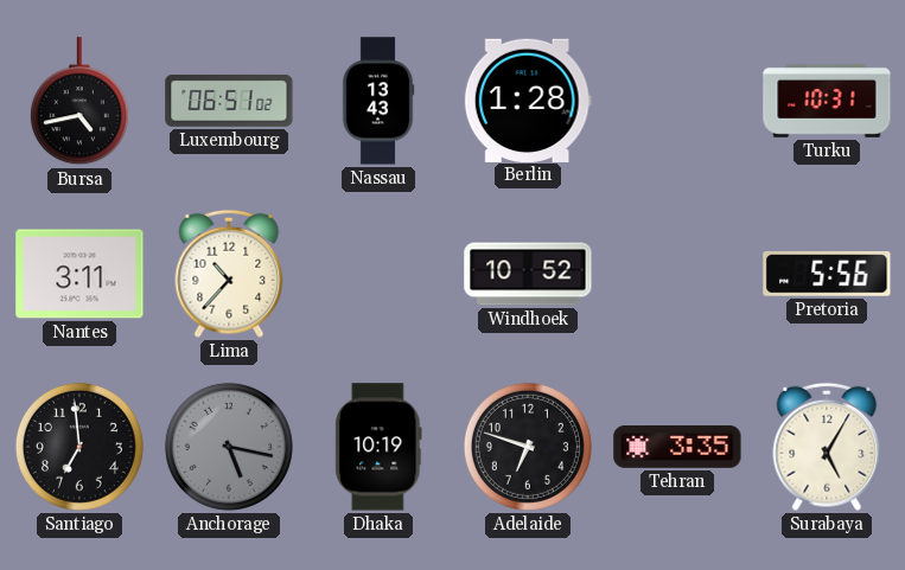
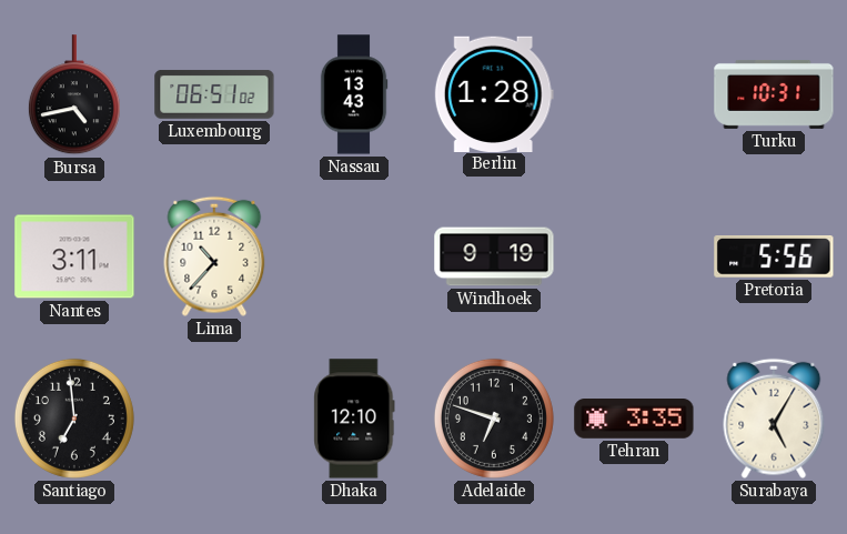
Windhoek: 10:52 -> 9:19
Anchorage: 5:17 -> none
Dhaka: 10:19 -> 12:10
